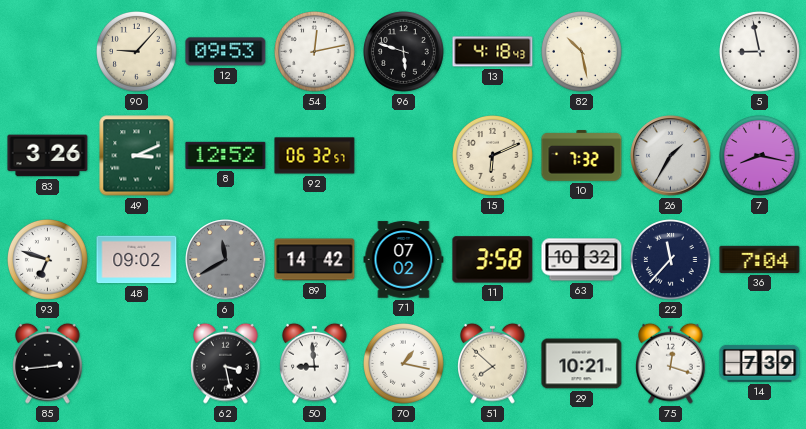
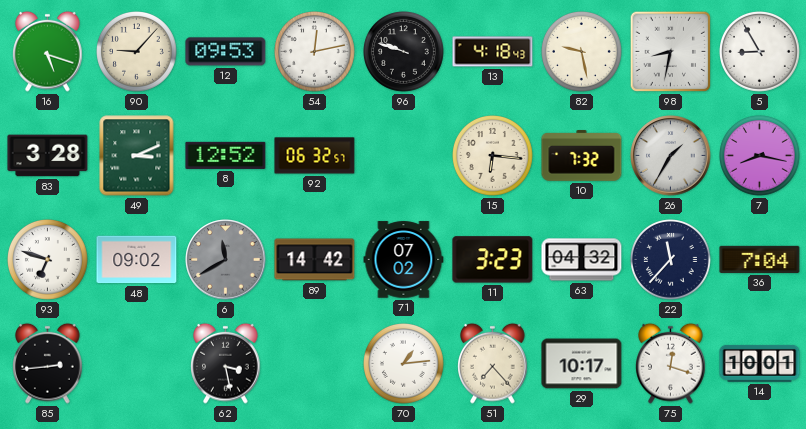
16: none -> 5:18
96: 5:48 -> 9:48
82: 10:28 -> 9:28
98: none -> 8:32
5: 8:58 -> 8:55
83: 3:26 -> 3:28
15: 6:11 -> 6:16
11: 3:58 -> 3:23
63: 10:32 -> 04:32
50: 8:59 -> none
70: 1:17 -> 1:14
51: 7:52 -> 7:23
29: 10:21 -> 10:17
14: 7:39 -> 10:01
